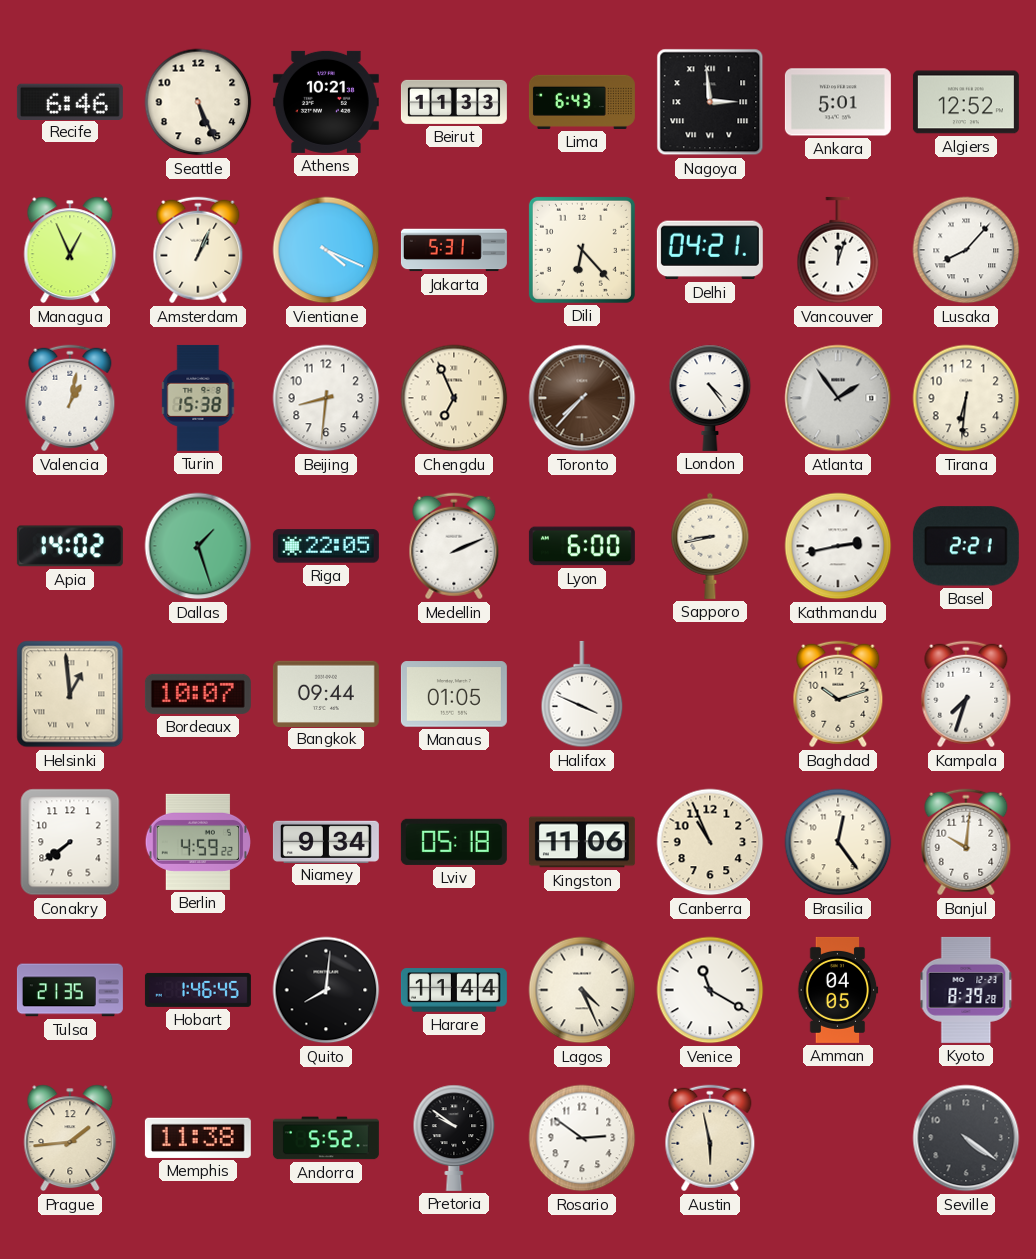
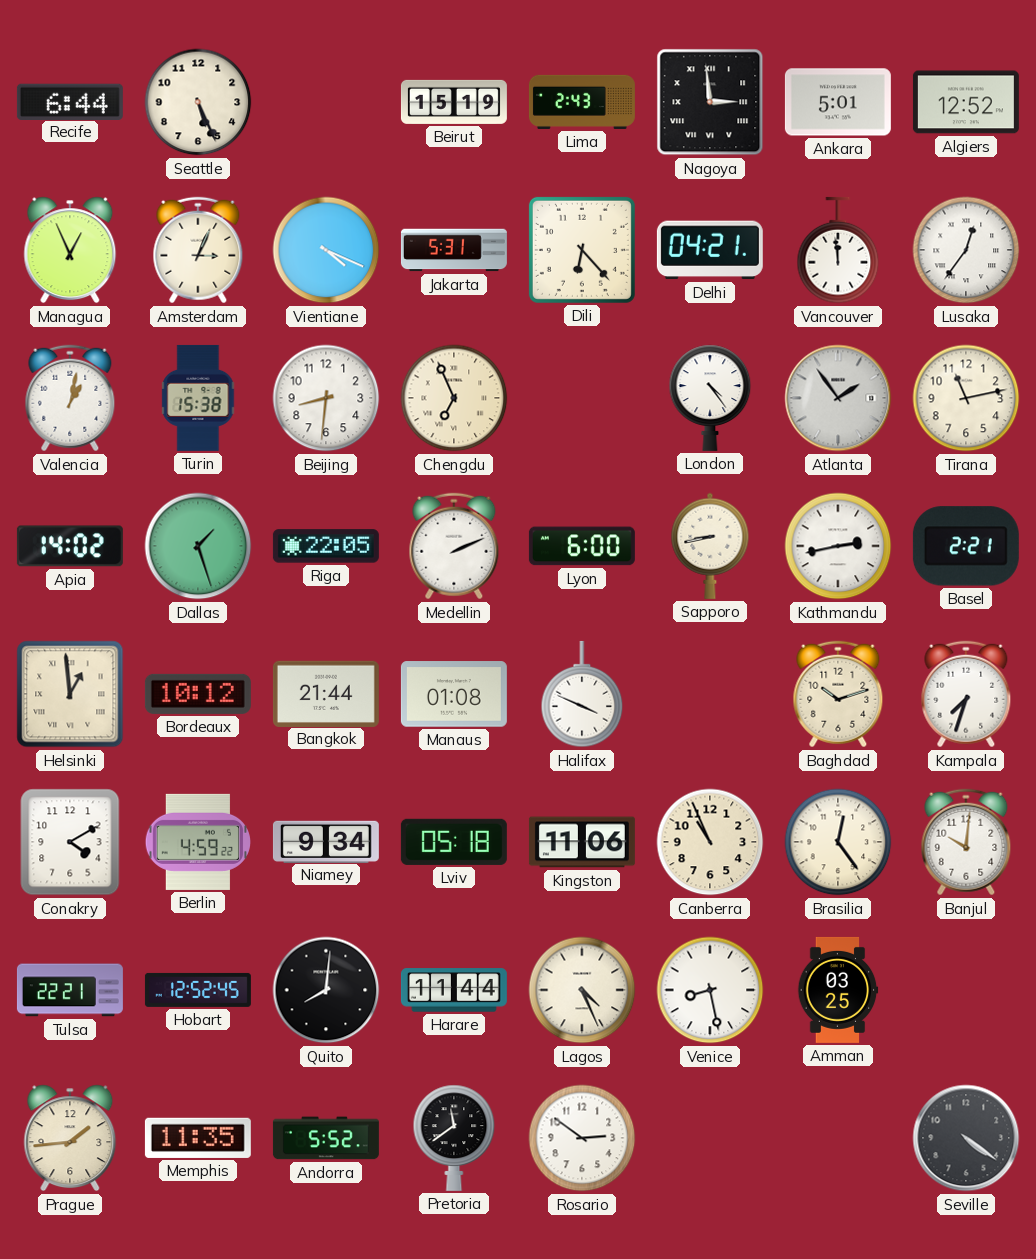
Recife: 6:46 -> 6:44
Athens: 10:21 -> none
Beirut: 11:33 -> 15:19
Lima: 6:43 -> 2:43
Amsterdam: 1:04 -> 3:04
Vancouver: 12:03 -> 11:59
Lusaka: 8:07 -> 12:36
Toronto: 7:37 -> none
Tirana: 6:31 -> 11:13
Bordeaux: 10:07 -> 10:12
Bangkok: 09:44 -> 21:44
Manaus: 01:05 -> 01:08
Conakry: 7:39 -> 4:10
Tulsa: 21:35 -> 22:21
Hobart: 1:46 -> 12:52
Venice: 11:20 -> 8:28
Amman: 04:05 -> 03:25
Kyoto: 8:39 -> none
Memphis: 11:38 -> 11:35
Pretoria: 9:51 -> 11:39
Austin: 5:58 -> none
